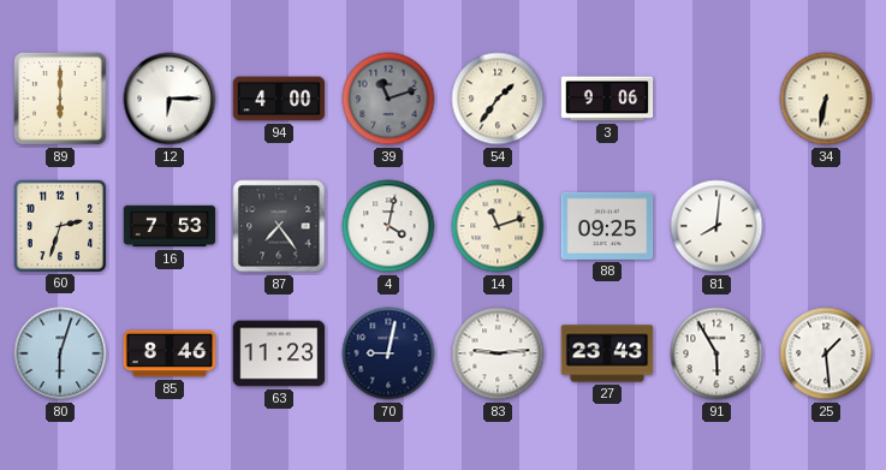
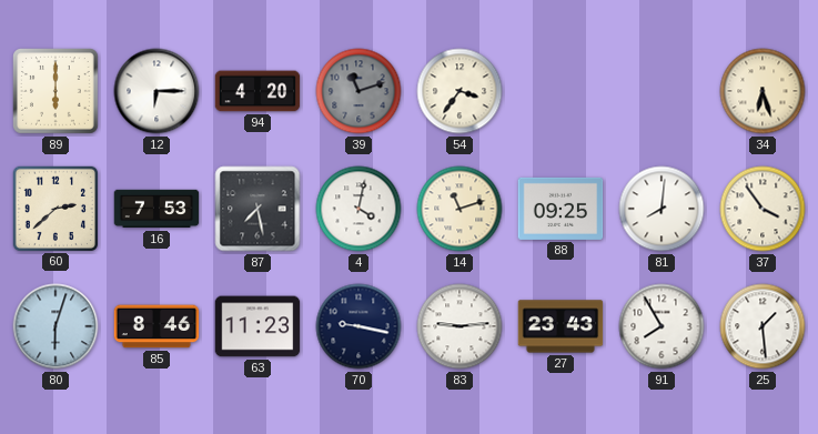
94: 4:00 -> 4:20
54: 1:36 -> 3:36
3: 9:06 -> none
34: 6:32 -> 6:27
60: 2:33 -> 2:38
87: 7:24 -> 7:28
37: none -> 3:54
70: 9:02 -> 9:17
91: 5:55 -> 7:55
